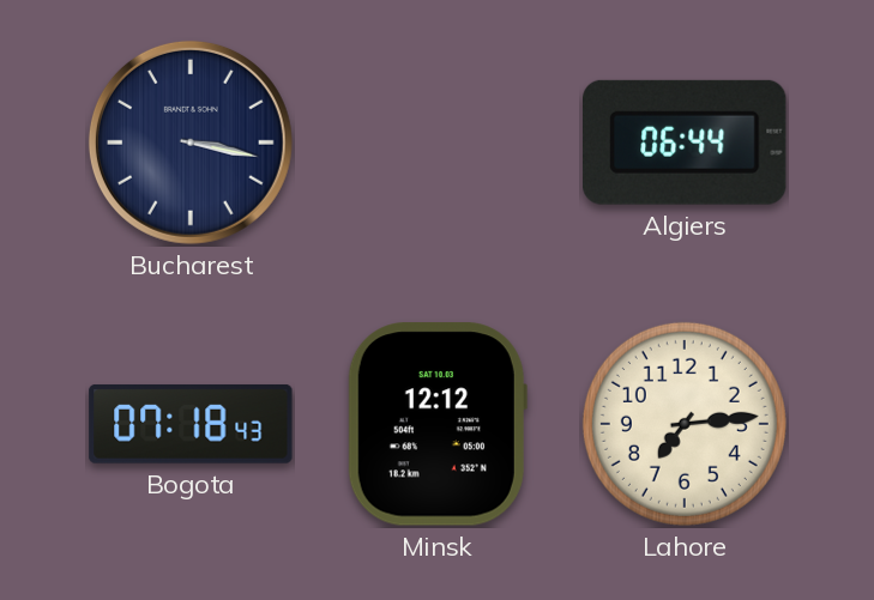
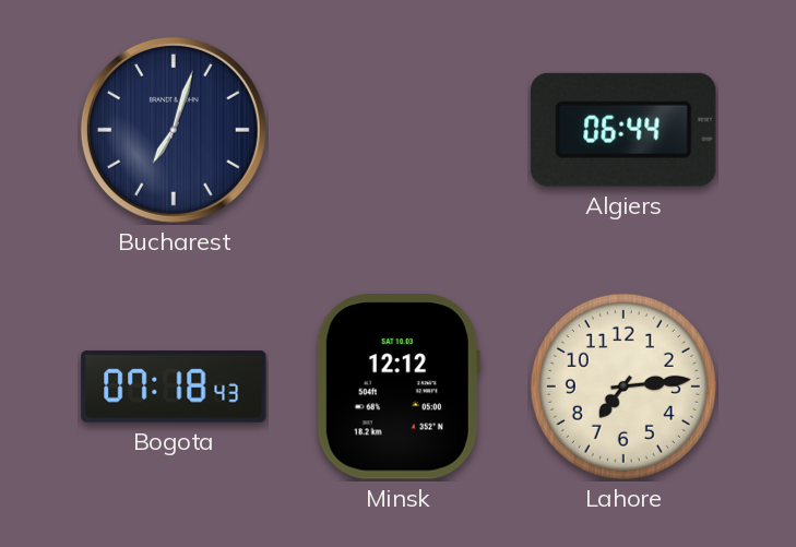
Bucharest: 3:17 -> 7:03
